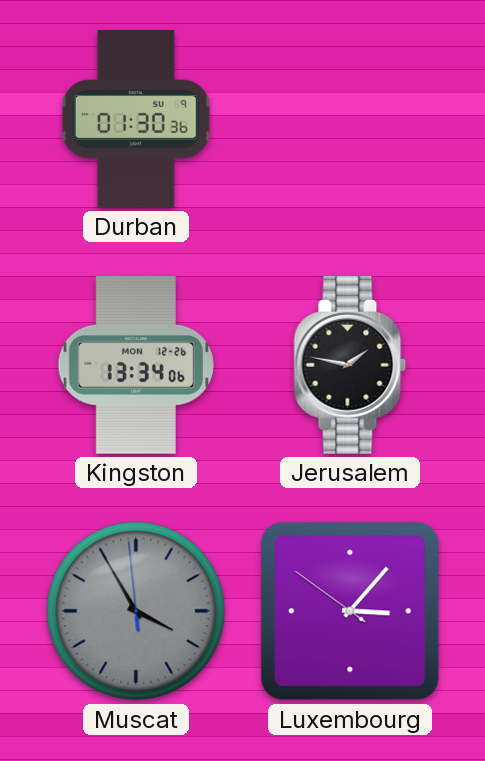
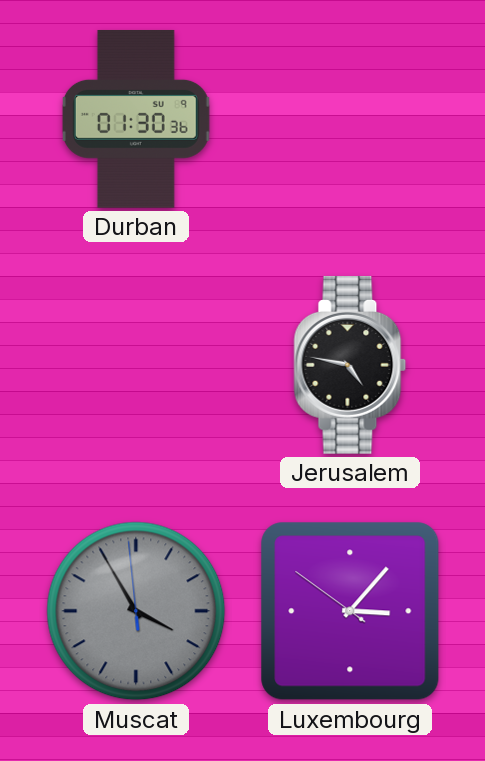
Kingston: 13:34 -> none
Jerusalem: 1:47 -> 4:47
